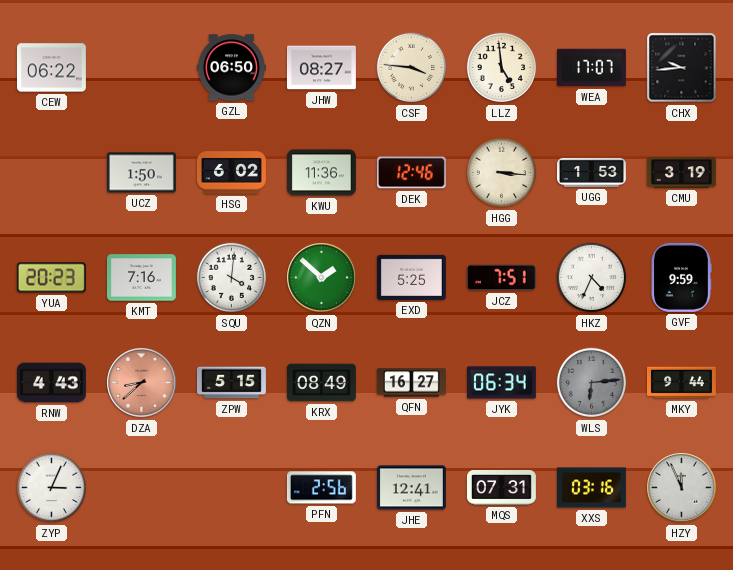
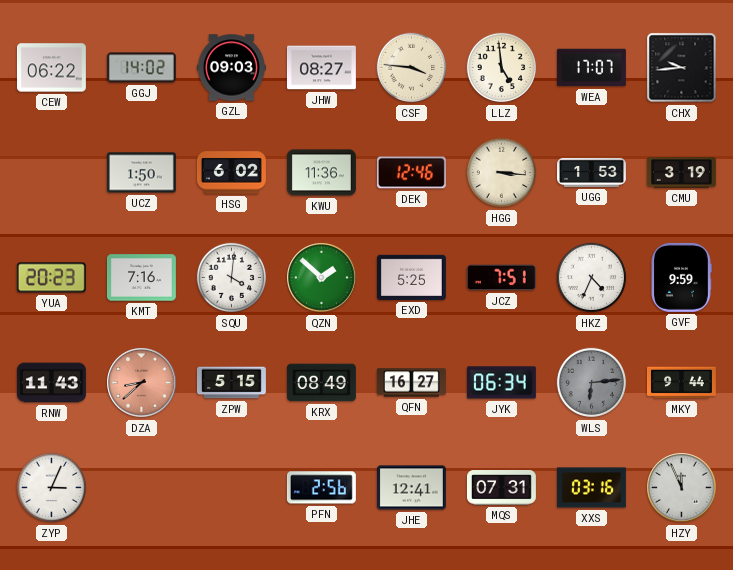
GGJ: none -> 14:02
GZL: 06:50 -> 09:03
RNW: 4:43 -> 11:43
